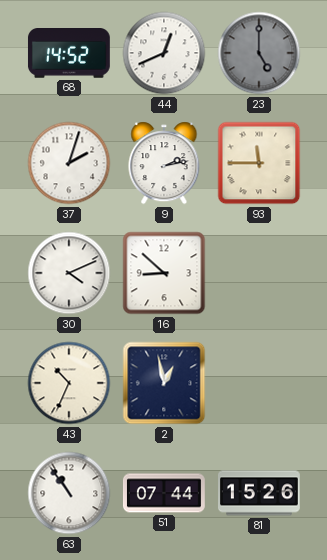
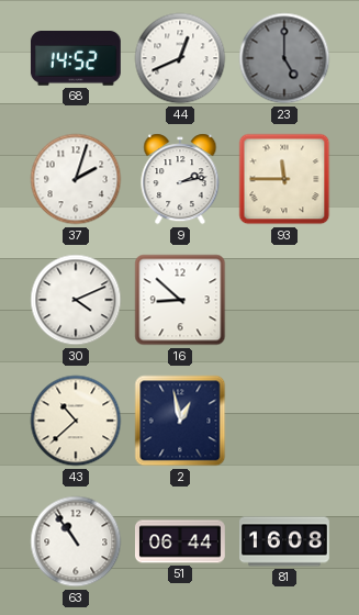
43: 10:34 -> 10:38
51: 07:44 -> 06:44
81: 15:26 -> 16:08
